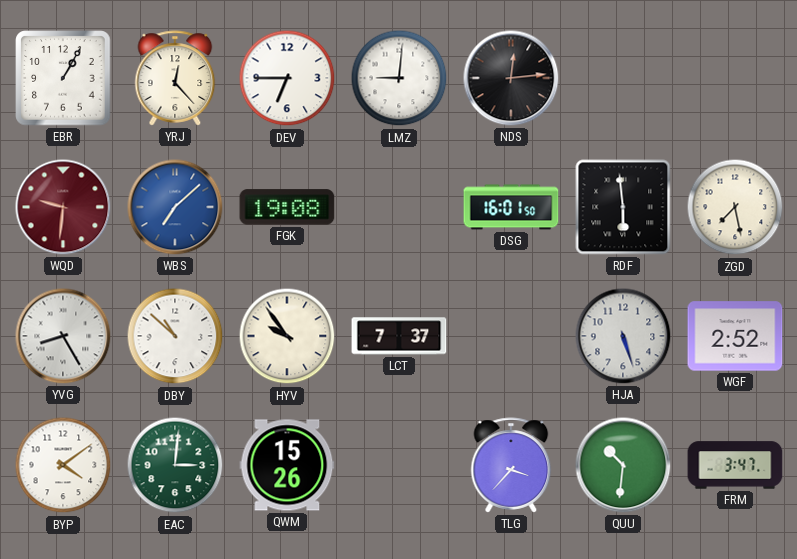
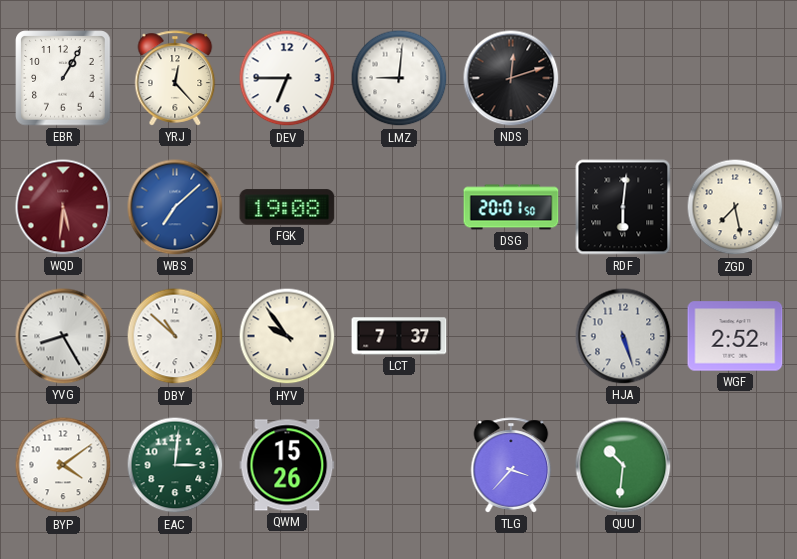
NDS: 12:14 -> 12:12
WQD: 9:31 -> 5:31
DSG: 16:01 -> 20:01
RDF: 5:59 -> 6:01
FRM: 3:47 -> none
